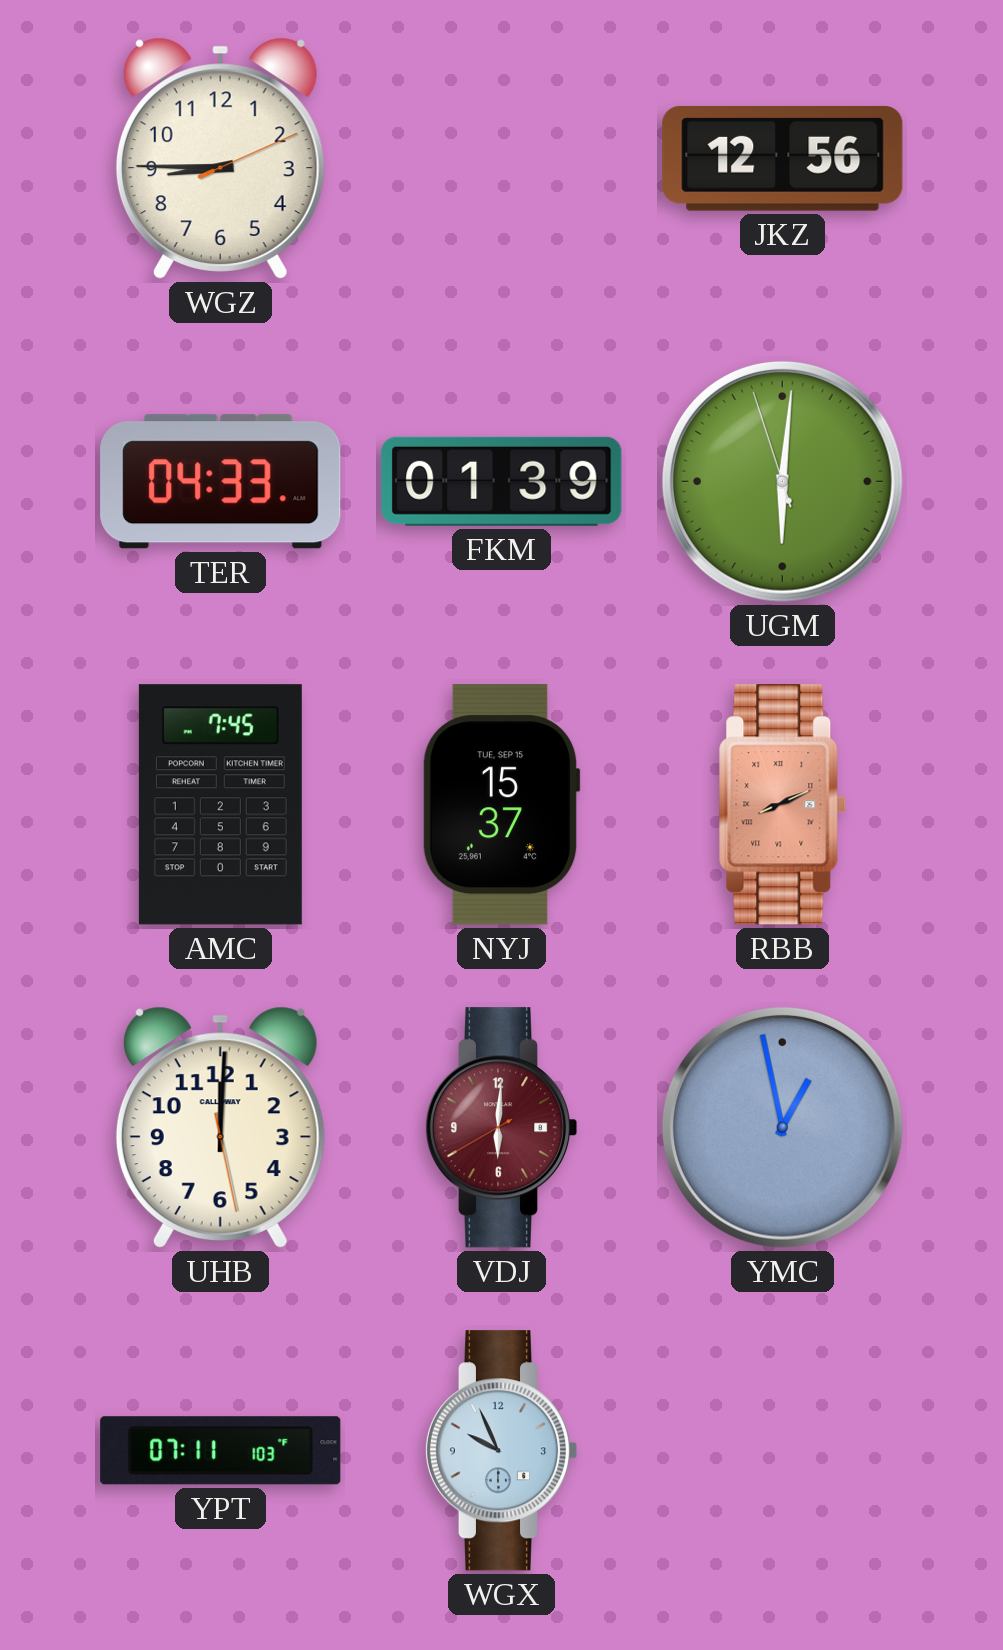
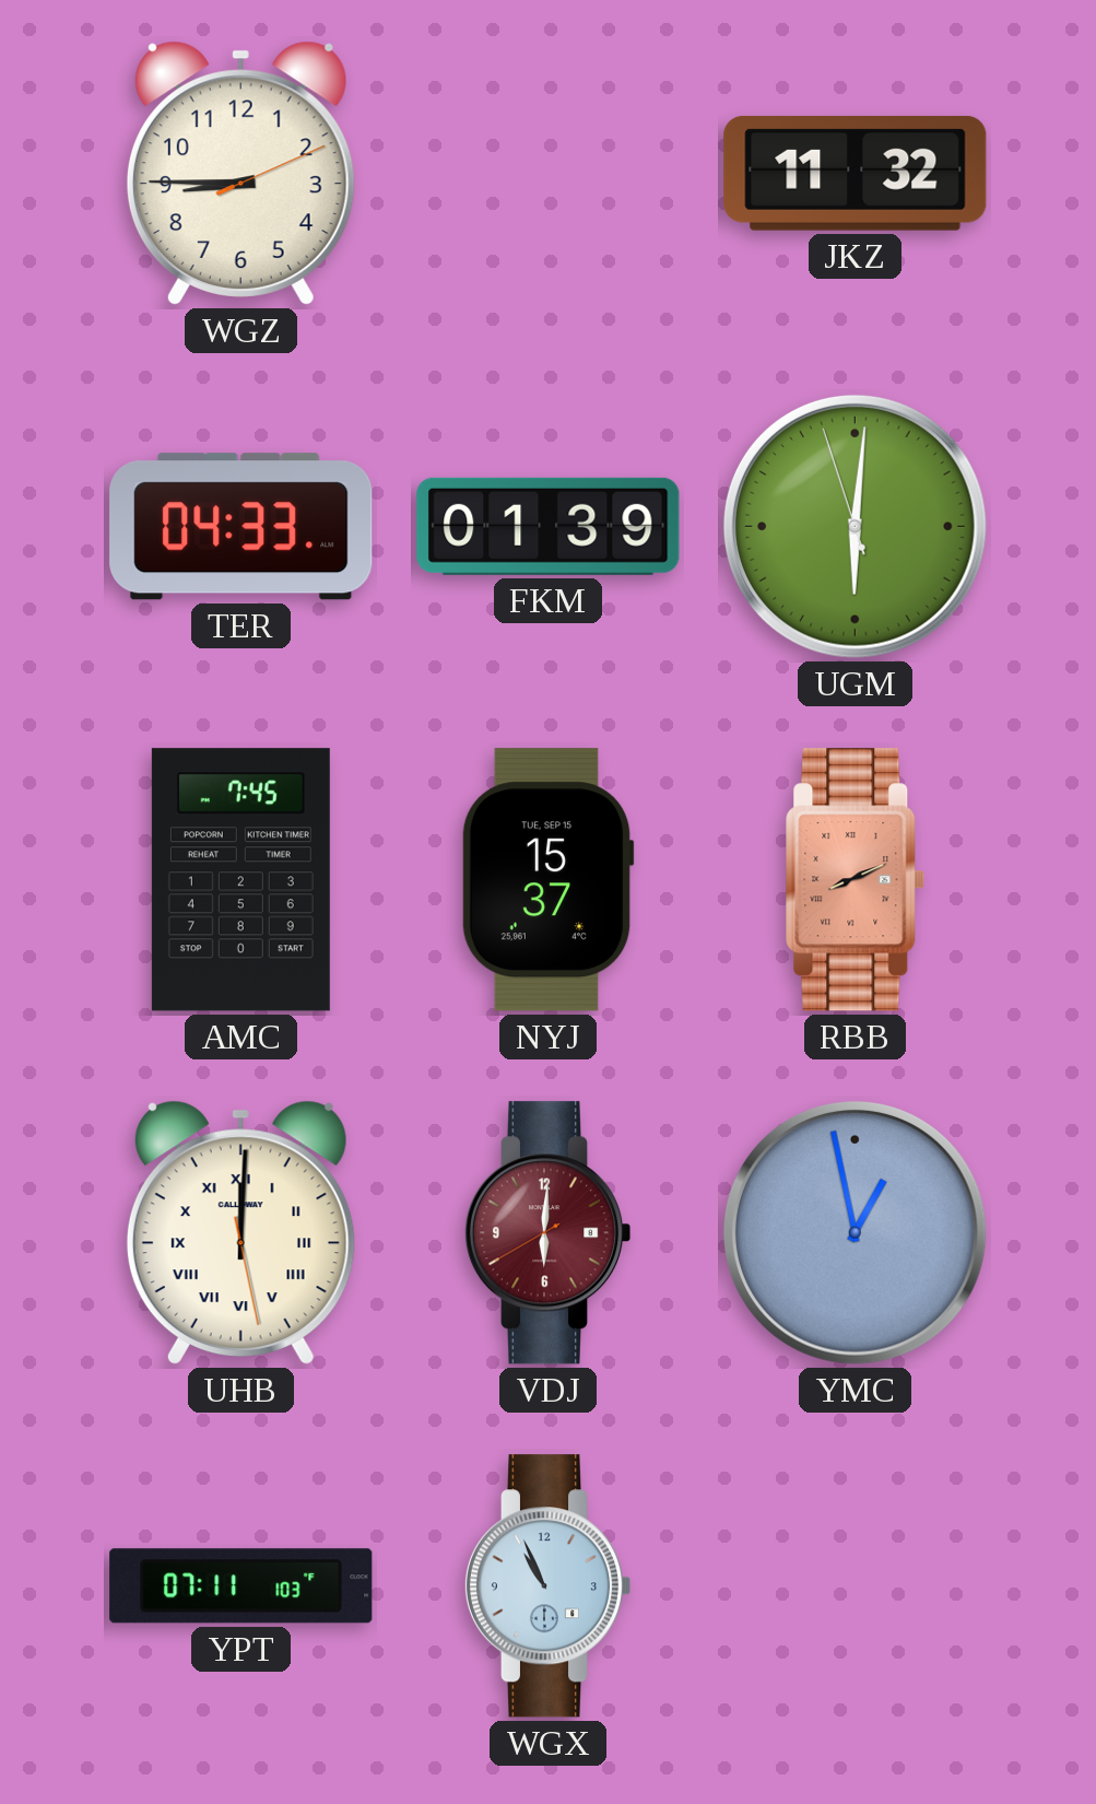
JKZ: 12:56 -> 11:32
UHB numerals: Arabic -> Roman
WGX: 9:56 -> 10:56
